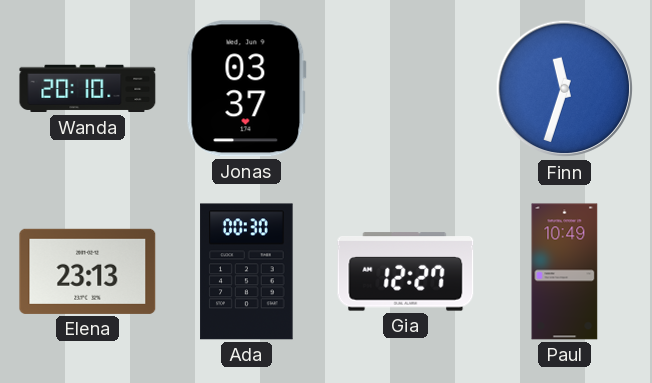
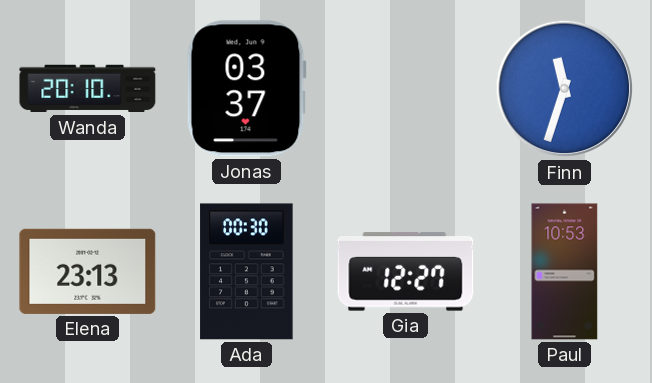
Paul: 10:49 -> 10:53
